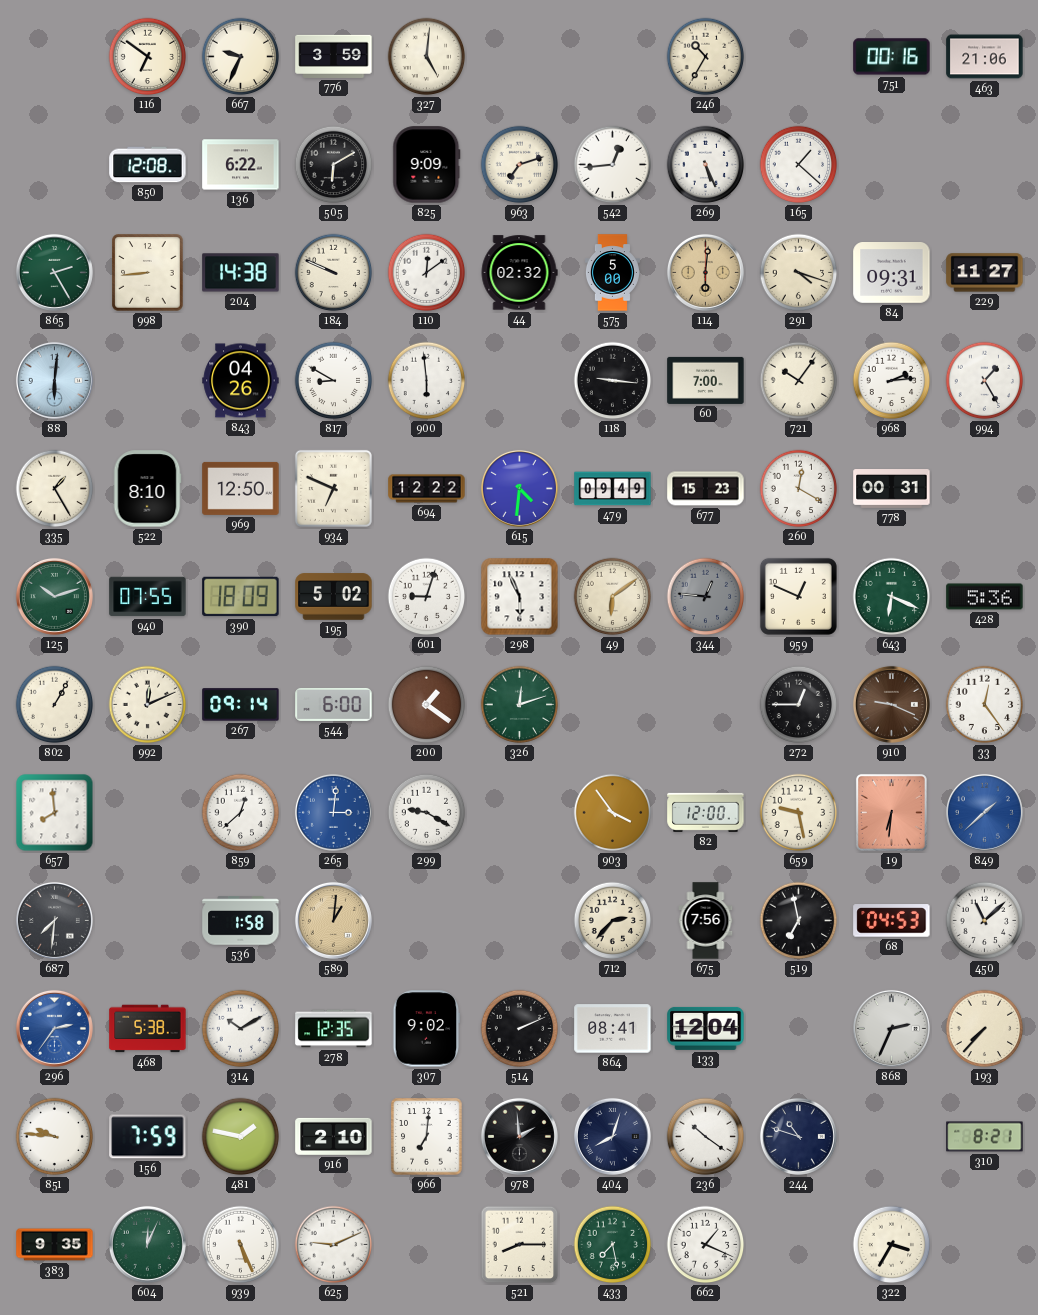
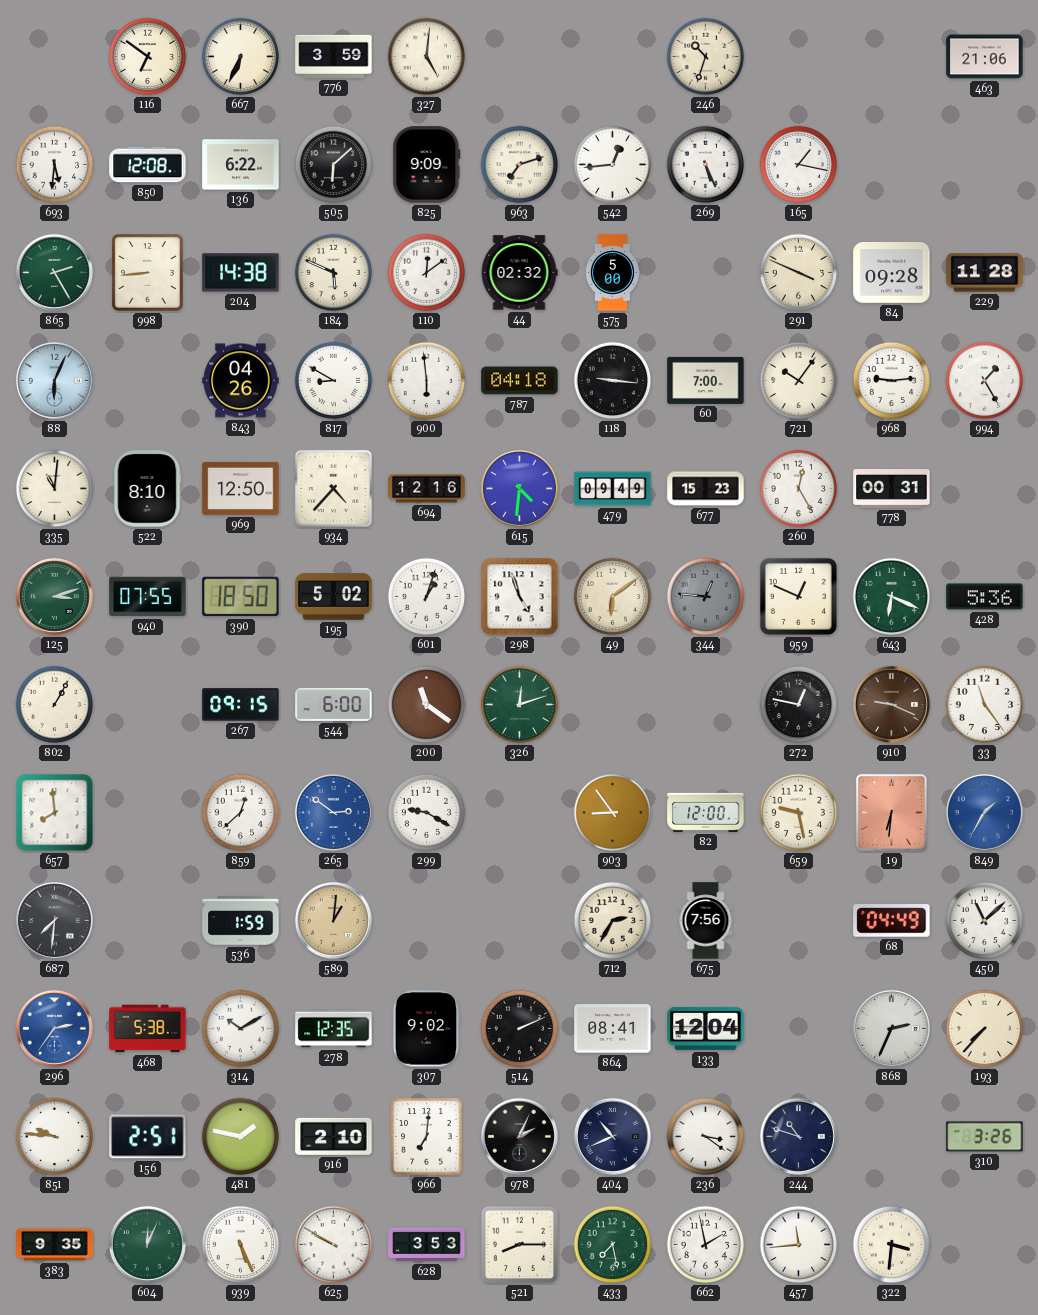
667: 9:34 -> 6:34
246: 10:35 -> 10:33
751: 00:16 -> none
693: none -> 5:31
505: 6:10 -> 6:08
165: 1:22 -> 1:17
184: 9:49 -> 5:49
114: 6:01 -> none
291: 4:18 -> 3:49
84: 09:31 -> 09:28
229: 11:27 -> 11:28
88: 6:01 -> 6:04
787: none -> 04:18
968: 2:14 -> 9:14
335: 1:25 -> 11:01
934: 6:49 -> 4:37
694: 12:22 -> 12:16
260: 12:20 -> 12:25
125: 10:12 -> 3:12
390: 18:09 -> 18:50
601: 9:03 -> 1:03
298: 5:56 -> 4:57
992: 12:11 -> none
267: 09:14 -> 09:15
200: 1:21 -> 11:21
272: 12:45 -> 12:47
33: 12:24 -> 11:24
265: 3:01 -> 2:51
903: 3:54 -> 8:54
849: 1:38 -> 1:35
536: 1:58 -> 1:59
712: 2:37 -> 2:35
519: 6:58 -> none
68: 04:53 -> 04:49
156: 7:59 -> 2:51
978: 1:59 -> 2:04
404: 8:03 -> 10:41
236: 10:21 -> 3:21
310: 8:21 -> 3:26
625: 9:11 -> 9:50
628: none -> 3:53
662: 1:19 -> 1:58
457: none -> 11:44
322: 3:35 -> 3:31
